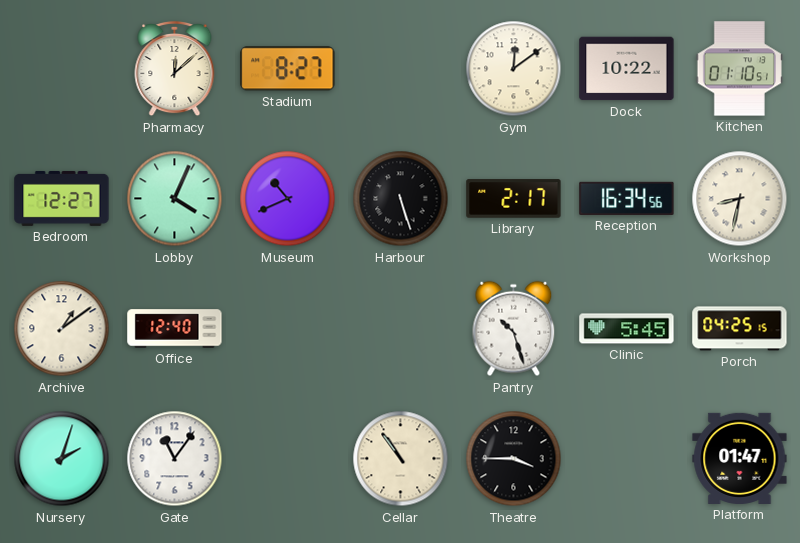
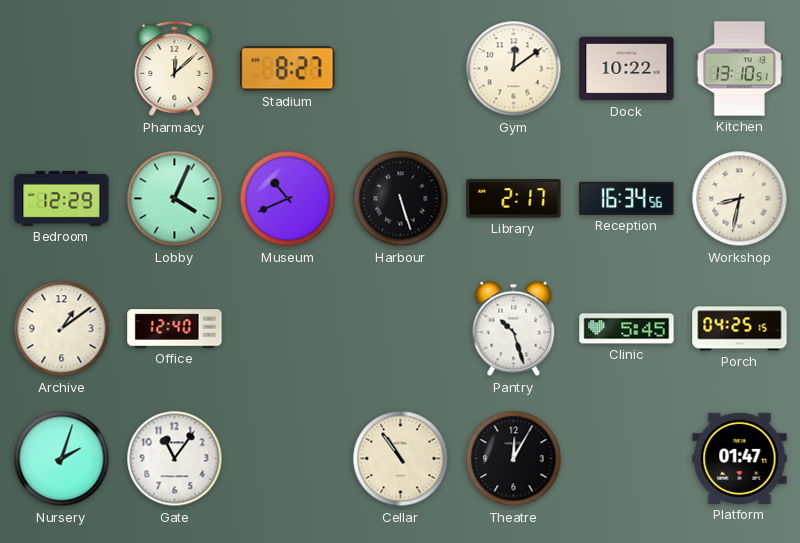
Kitchen: 01:10 -> 13:10
Bedroom: 12:27 -> 12:29
Theatre: 3:45 -> 12:05
